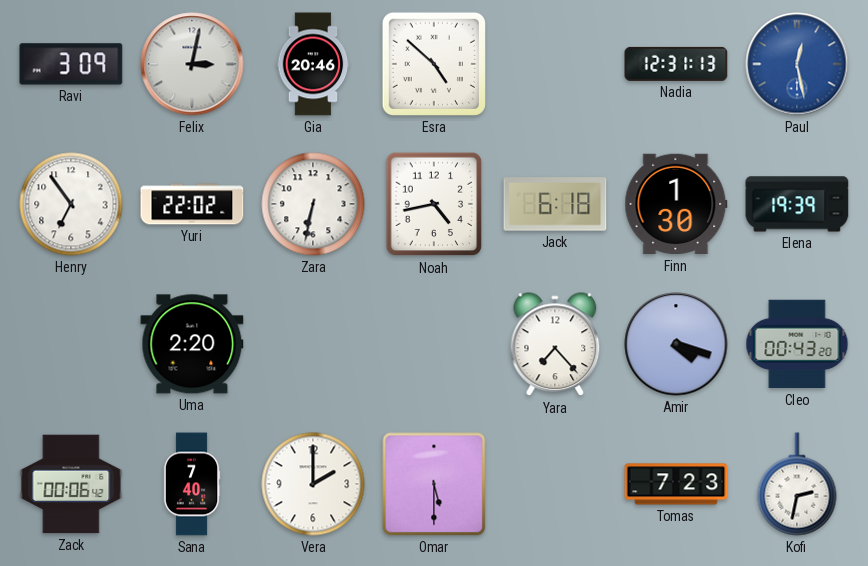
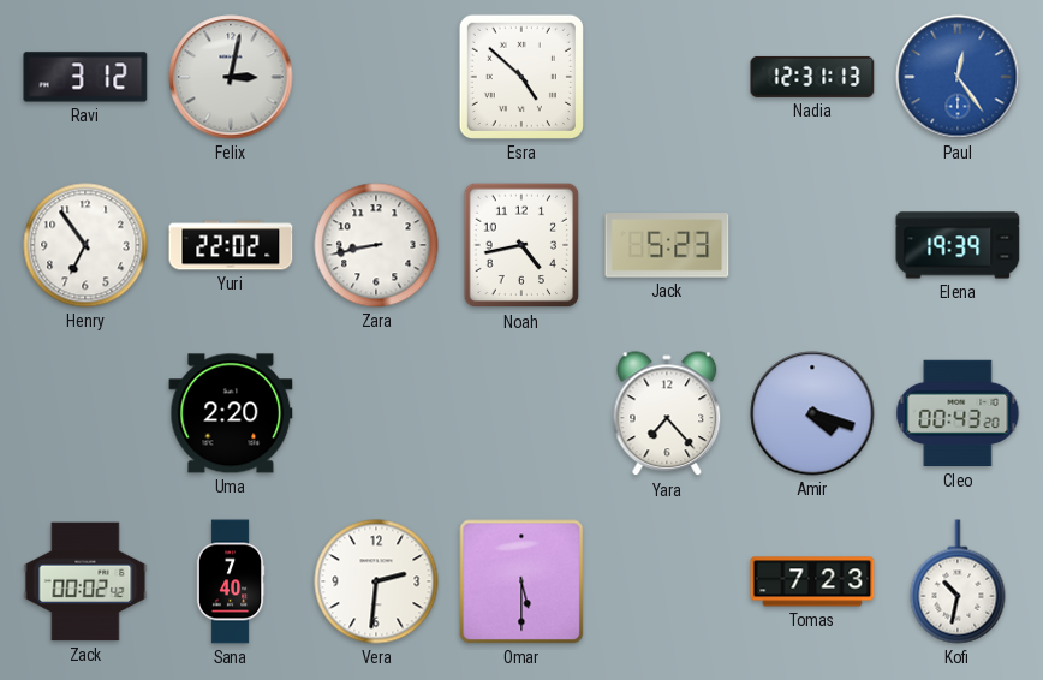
Ravi: 3:09 -> 3:12
Gia: 20:46 -> none
Paul: 12:28 -> 12:24
Zara: 6:32 -> 8:43
Jack: 6:18 -> 5:23
Finn: 1:30 -> none
Zack: 00:06 -> 00:02
Vera: 2:00 -> 2:31
Kofi: 2:32 -> 10:32
